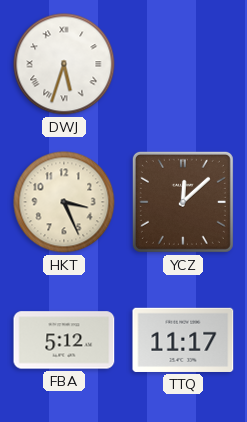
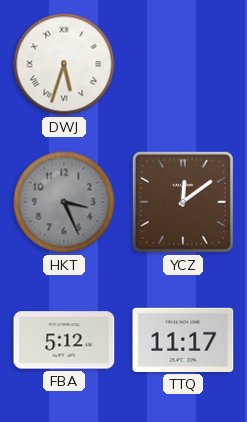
HKT dial: cream -> grey
YCZ: 12:08 -> 12:09
